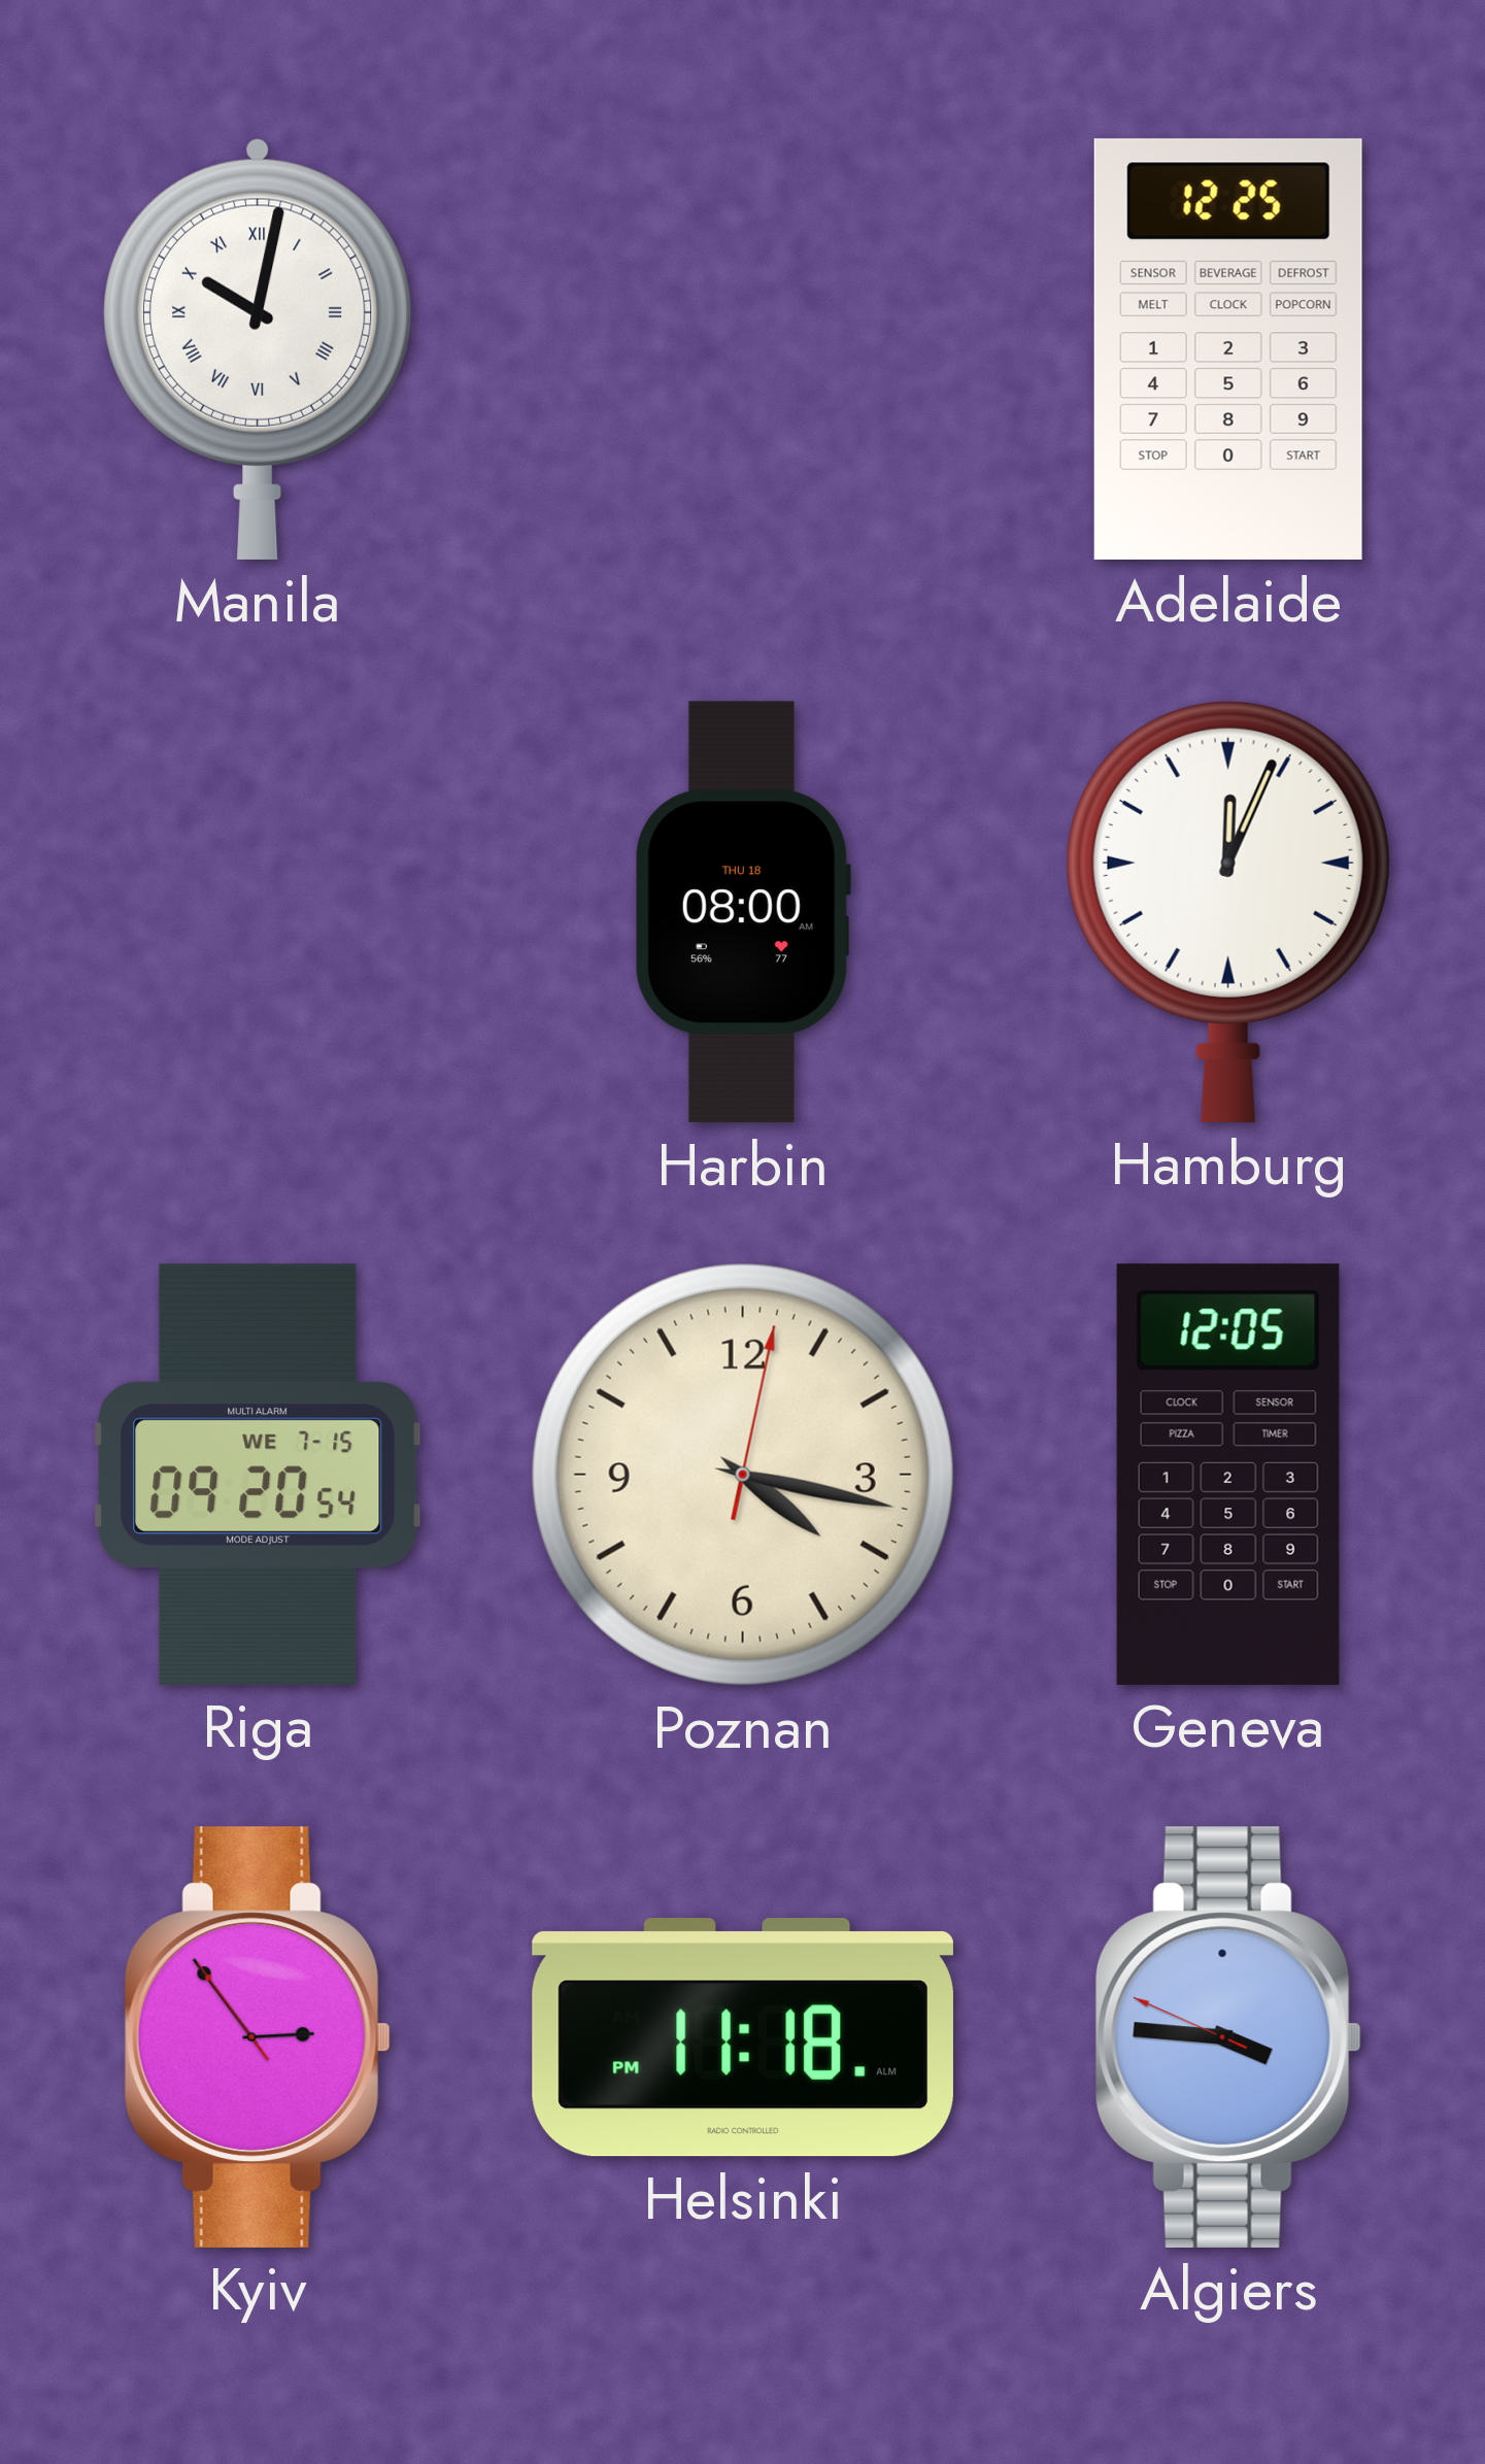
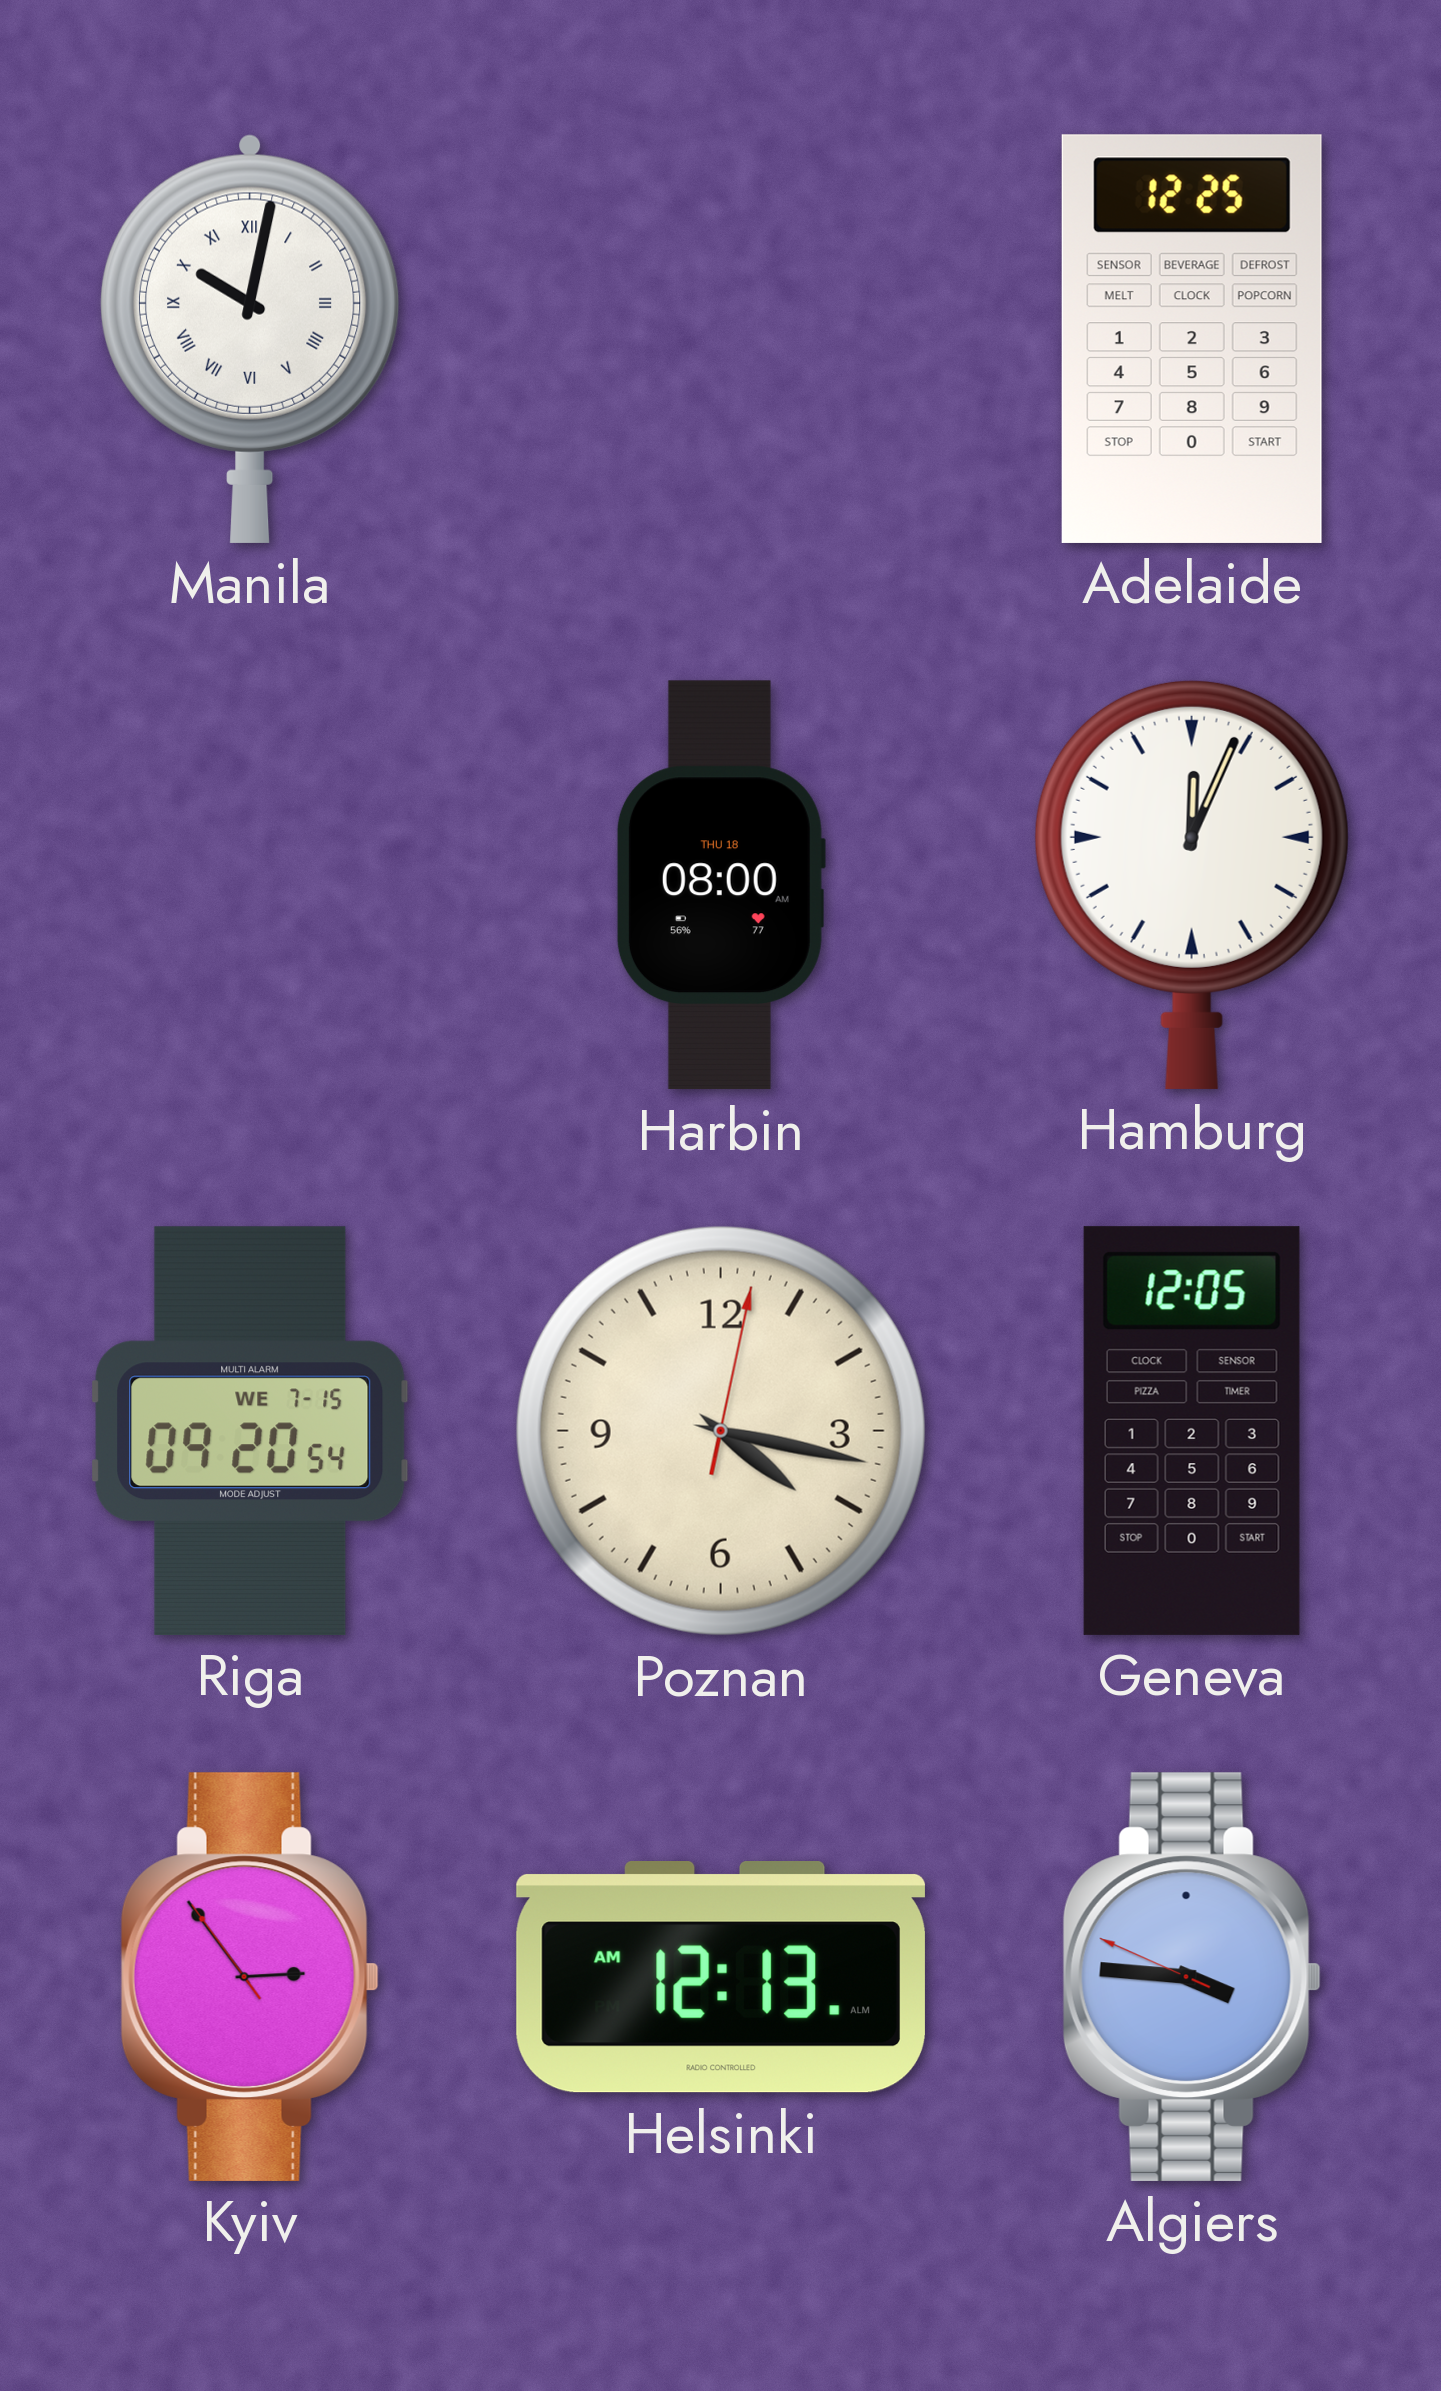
Helsinki: 11:18 -> 12:13
